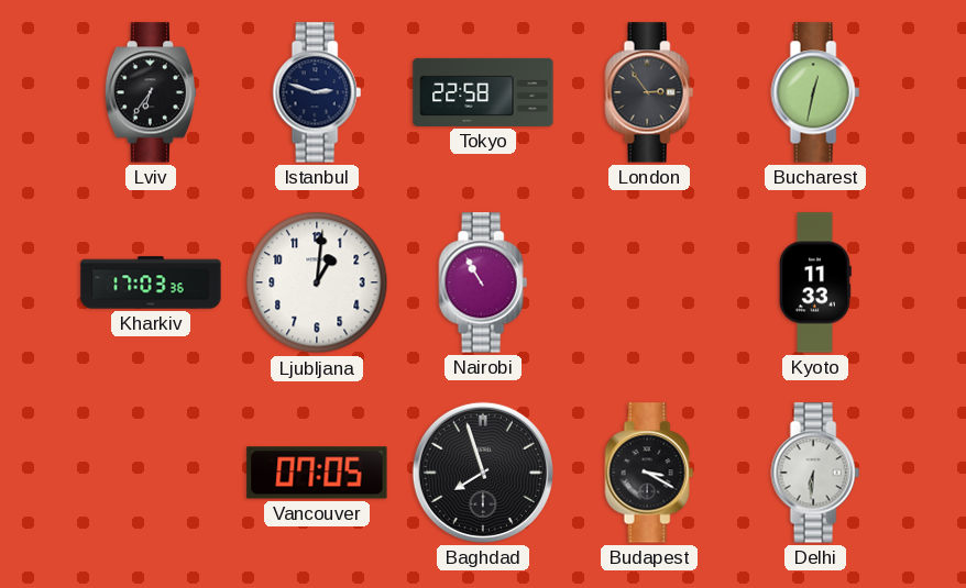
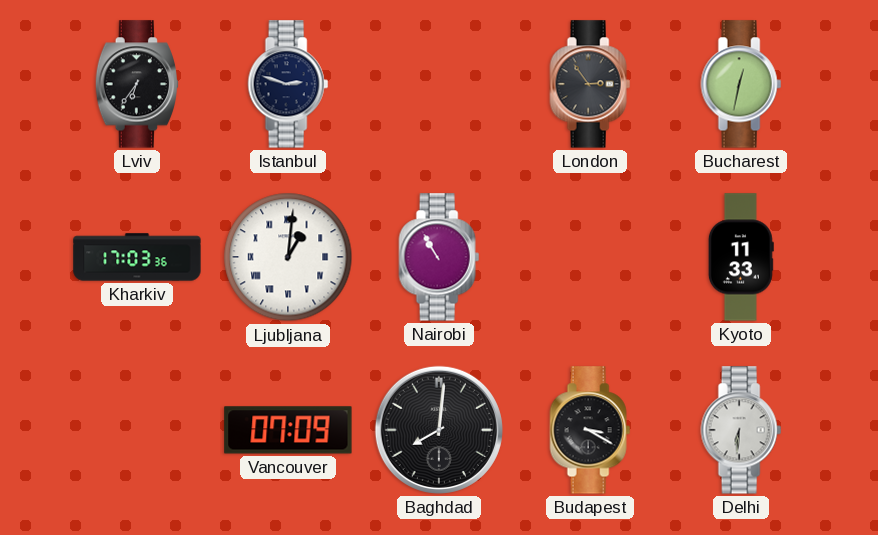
Tokyo: 22:58 -> none
Ljubljana numerals: Arabic -> Roman
Vancouver: 07:05 -> 07:09
Baghdad: 7:57 -> 8:01
